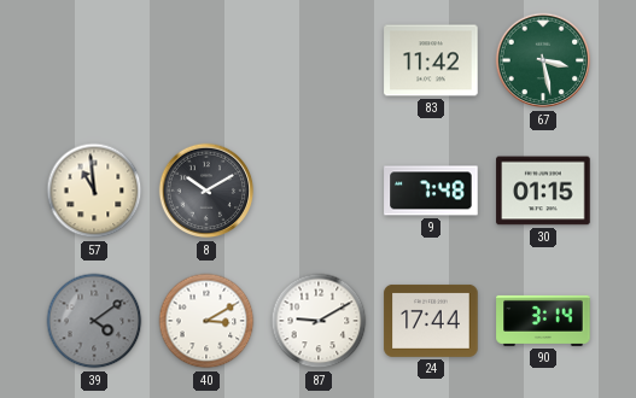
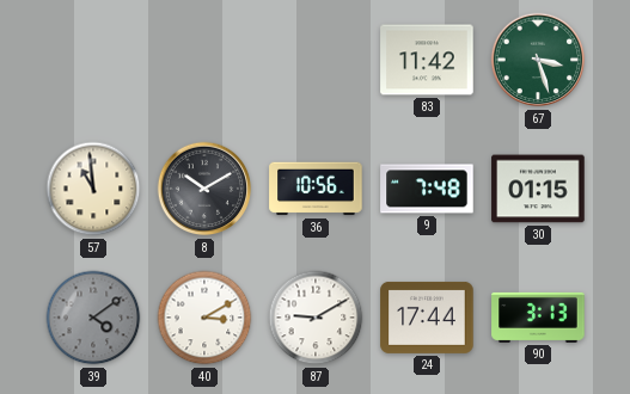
67: 3:28 -> 3:27
36: none -> 10:56
90: 3:14 -> 3:13
